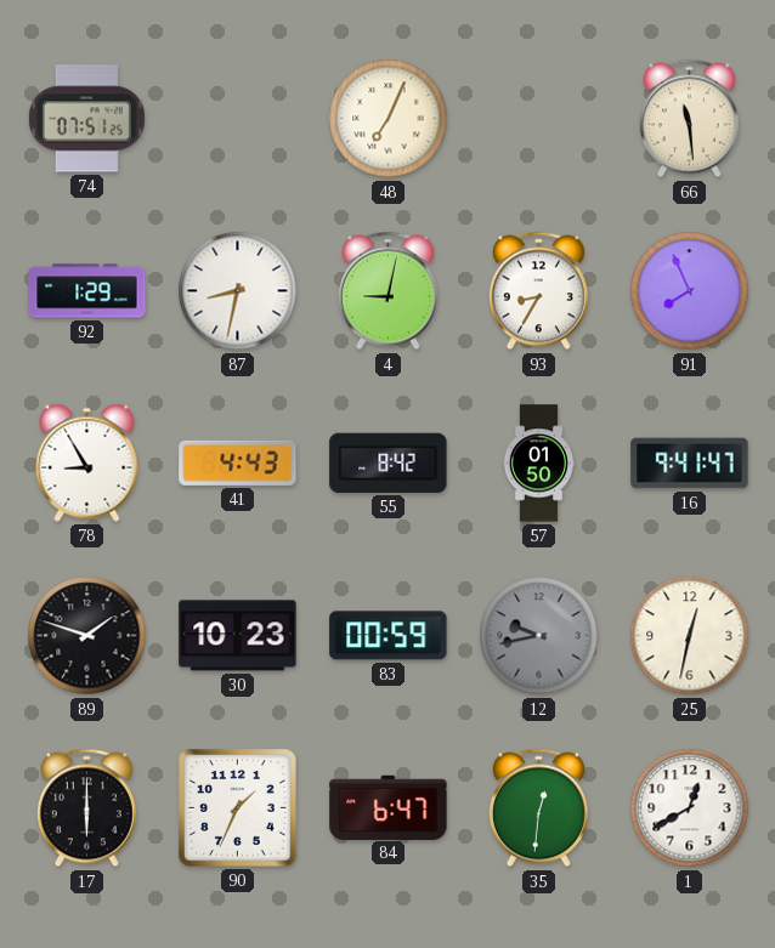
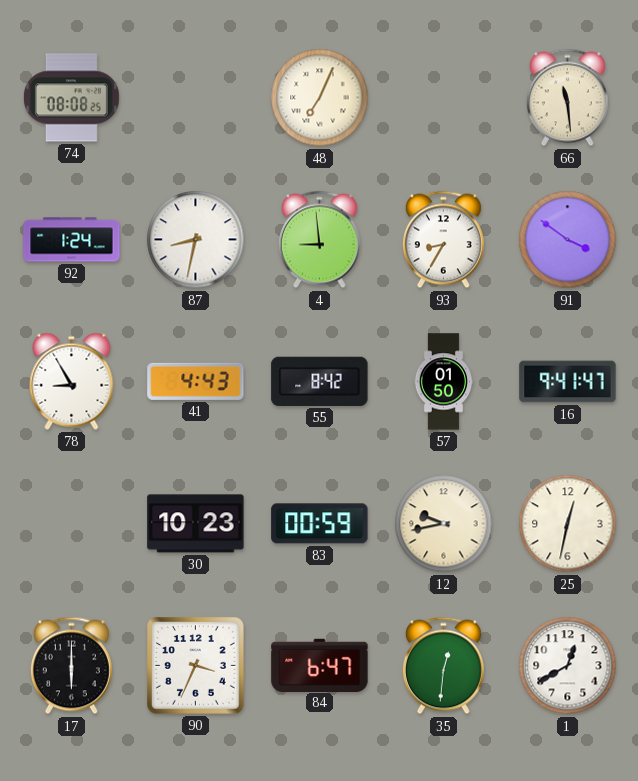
74: 07:51 -> 08:08
92: 1:29 -> 1:24
4: 9:02 -> 8:59
91: 7:56 -> 3:51
89: 1:48 -> none
12 dial: grey -> cream
90: 1:34 -> 3:34
